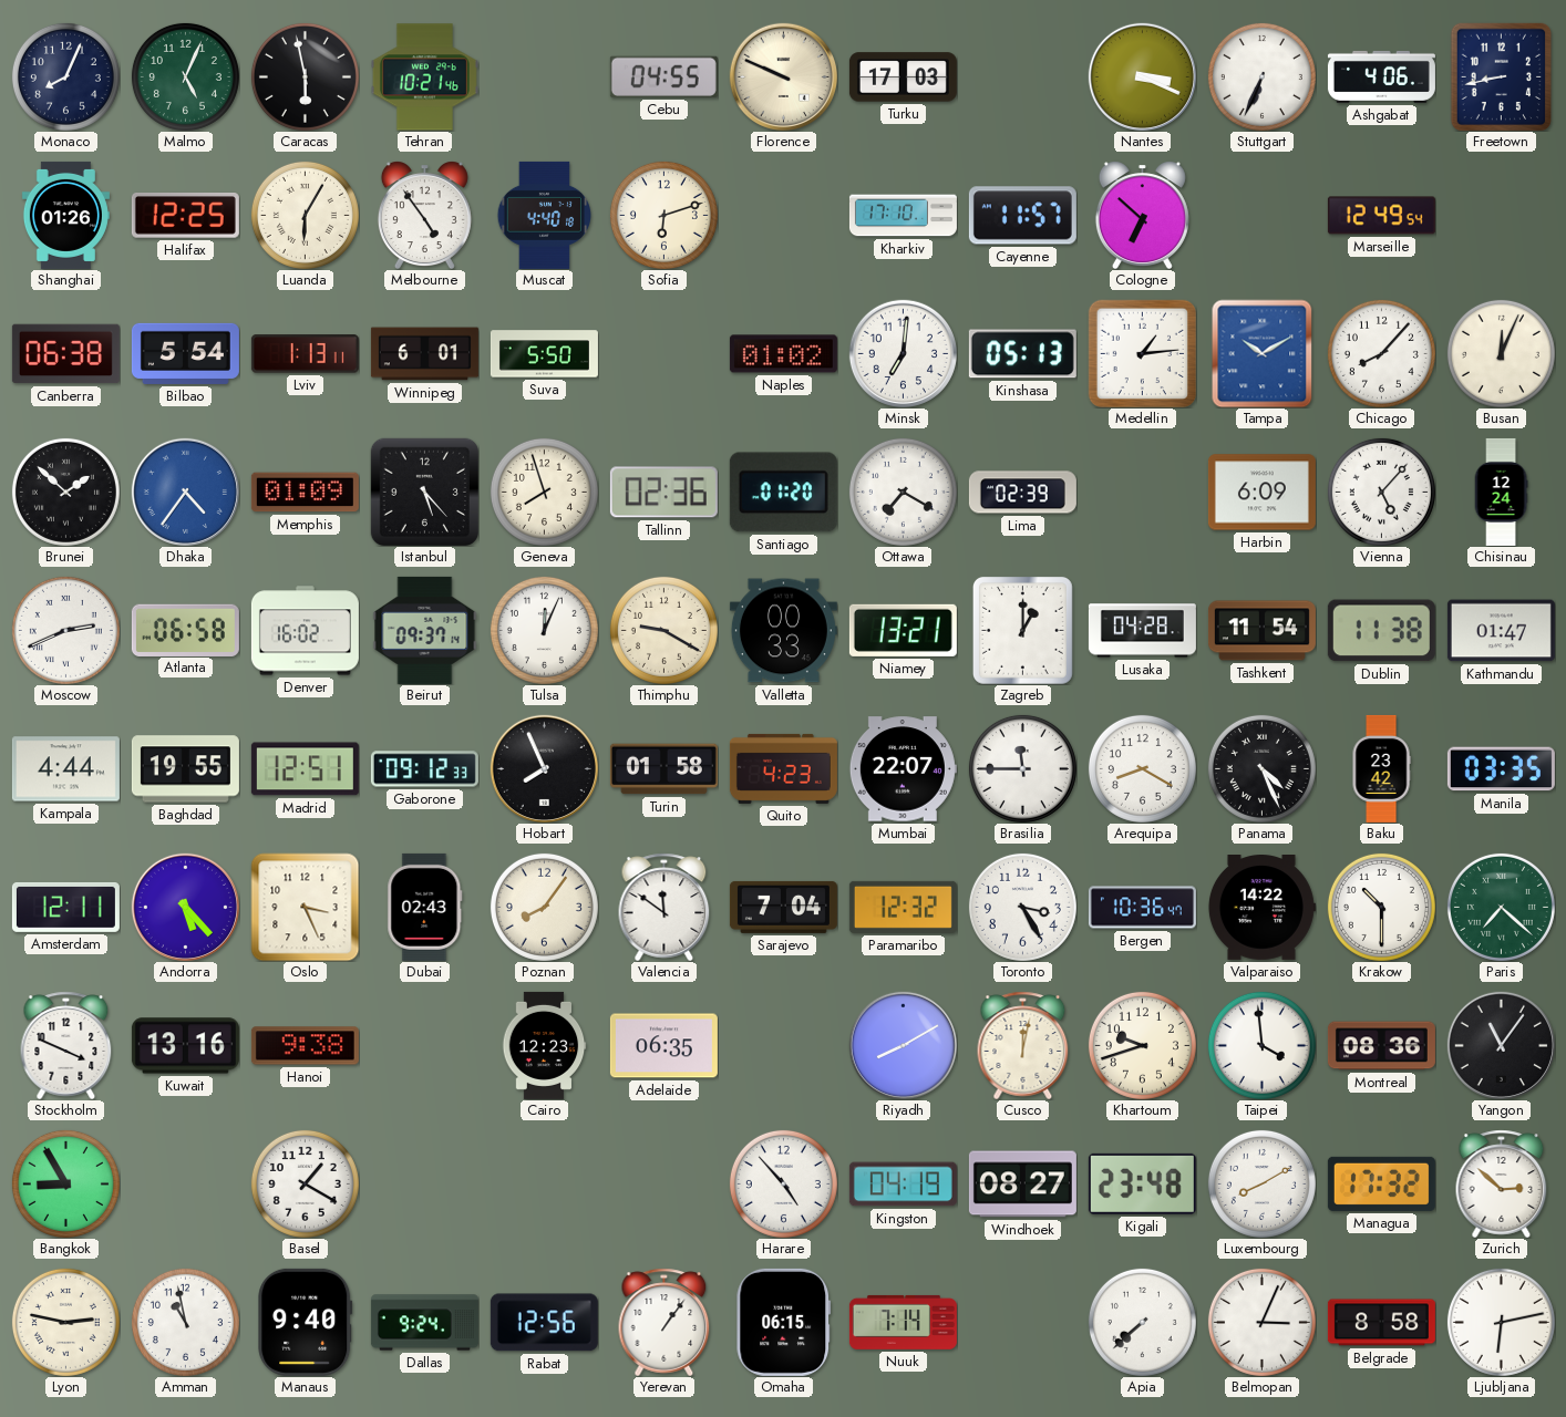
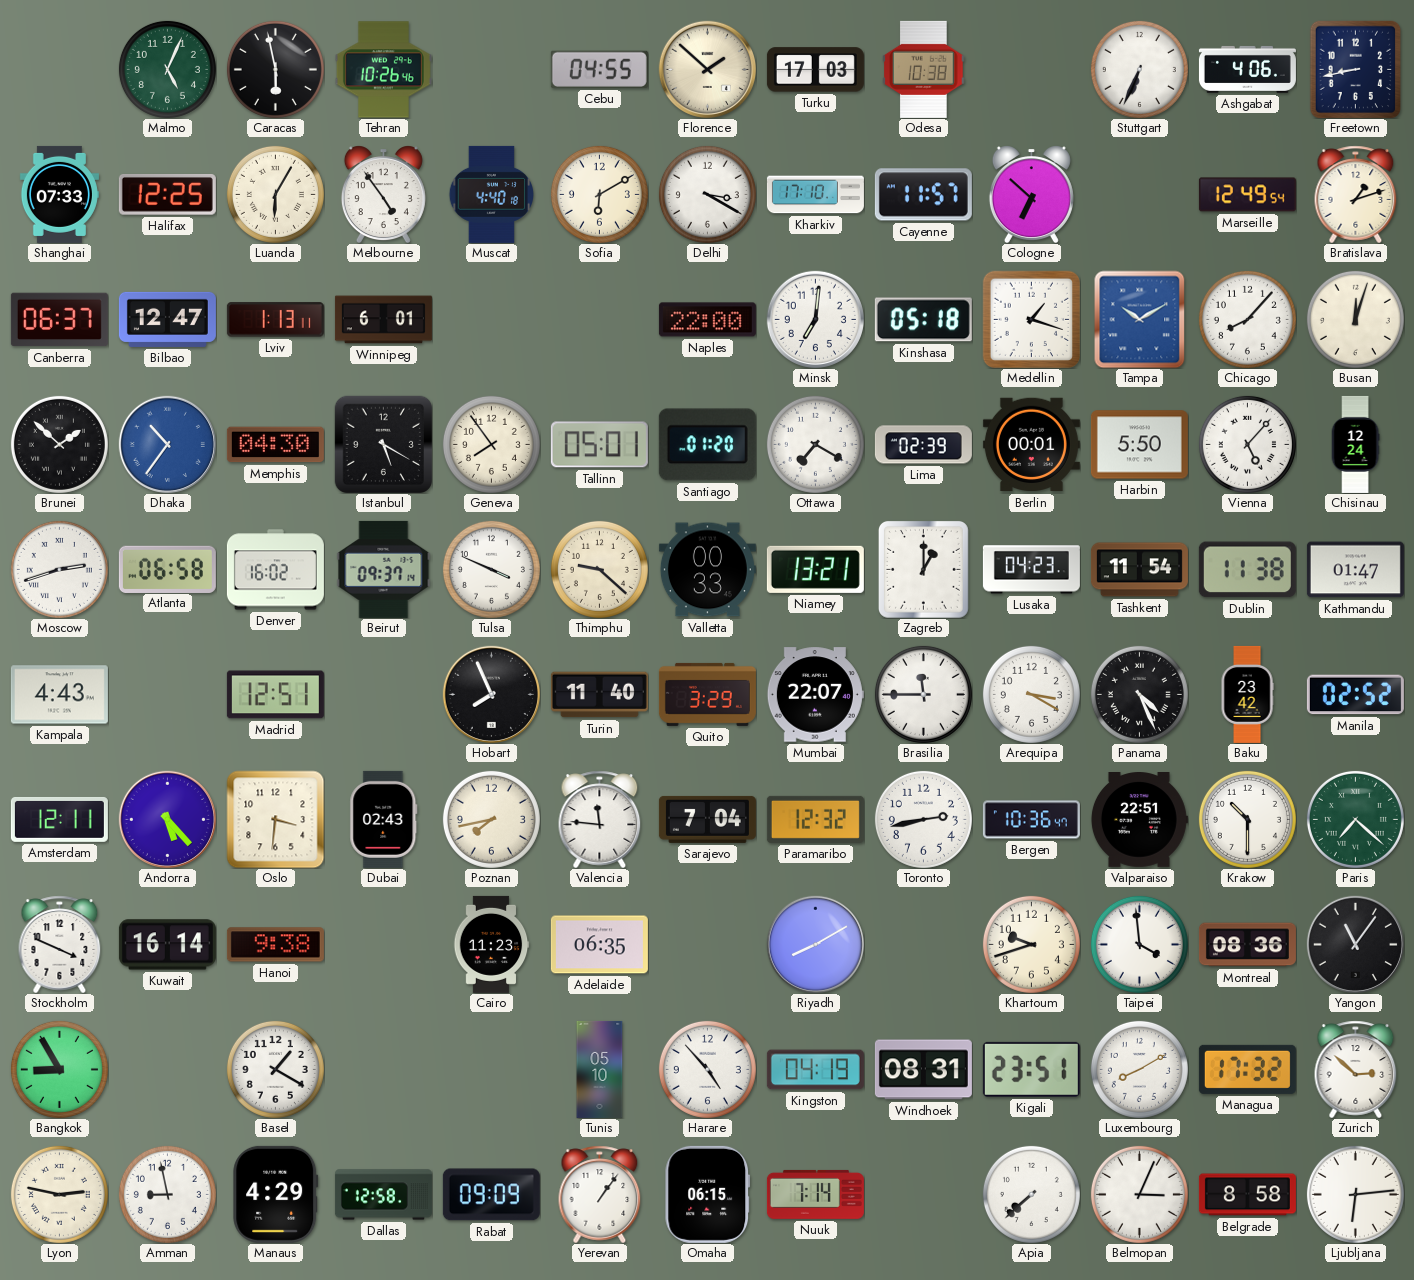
Monaco: 8:04 -> none
Tehran: 10:21 -> 10:26
Florence: 9:49 -> 1:52
Odesa: none -> 10:38
Nantes: 3:19 -> none
Shanghai: 01:26 -> 07:33
Sofia: 6:12 -> 6:10
Delhi: none -> 3:20
Bratislava: none -> 1:12
Canberra: 06:38 -> 06:37
Bilbao: 5:54 -> 12:47
Suva: 5:50 -> none
Naples: 01:02 -> 22:00
Kinshasa: 05:13 -> 05:18
Medellin: 1:14 -> 1:18
Busan: 12:04 -> 12:03
Dhaka: 4:36 -> 10:36
Memphis: 01:09 -> 04:30
Istanbul: 5:23 -> 5:20
Geneva: 7:57 -> 7:54
Tallinn: 02:36 -> 05:01
Berlin: none -> 00:01
Harbin: 6:09 -> 5:50
Moscow: 2:41 -> 2:42
Tulsa: 12:04 -> 3:49
Thimphu: 9:20 -> 9:22
Lusaka: 04:28 -> 04:23
Kampala: 4:44 -> 4:43
Baghdad: 19:55 -> none
Gaborone: 09:12 -> none
Turin: 01:58 -> 11:40
Quito: 4:23 -> 3:29
Arequipa: 8:20 -> 3:20
Manila: 03:35 -> 02:52
Oslo: 3:26 -> 3:31
Poznan: 8:06 -> 7:43
Valencia: 11:51 -> 11:46
Toronto: 3:25 -> 2:43
Valparaiso: 14:22 -> 22:51
Kuwait: 13:16 -> 16:14
Cairo: 12:23 -> 11:23
Cusco: 12:02 -> none
Tunis: none -> 05:10
Windhoek: 08:27 -> 08:31
Kigali: 23:48 -> 23:51
Amman: 10:58 -> 8:58
Manaus: 9:40 -> 4:29
Dallas: 9:24 -> 12:58
Rabat: 12:56 -> 09:09
Ljubljana: 6:13 -> 6:14
